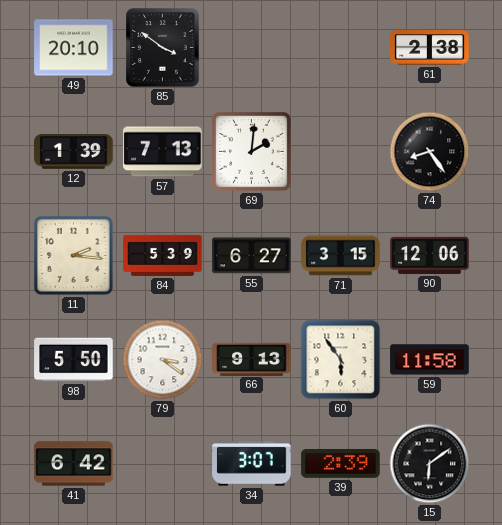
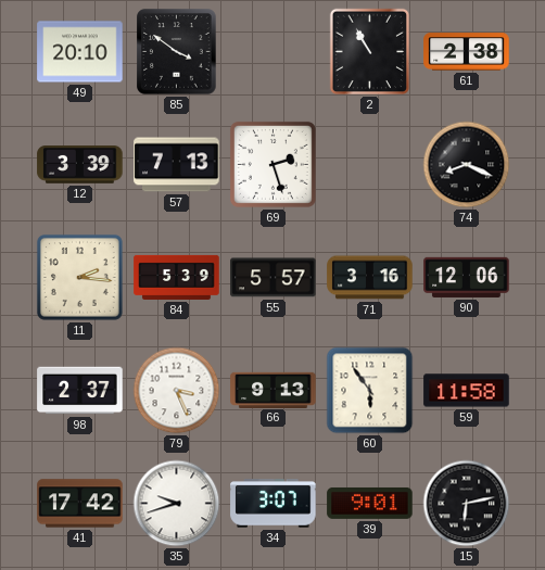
2: none -> 10:55
12: 1:39 -> 3:39
69: 2:01 -> 2:27
74: 8:24 -> 8:19
55: 6:27 -> 5:57
71: 3:15 -> 3:16
98: 5:50 -> 2:37
79: 3:21 -> 3:26
41: 6:42 -> 17:42
35: none -> 9:42
39: 2:39 -> 9:01
15: 6:09 -> 6:13
